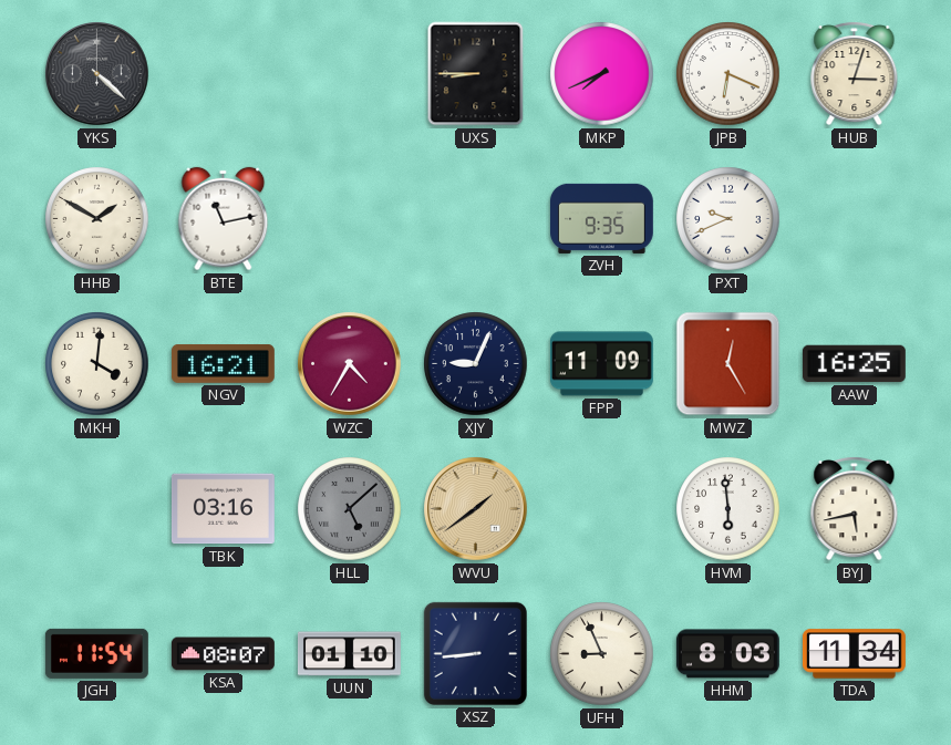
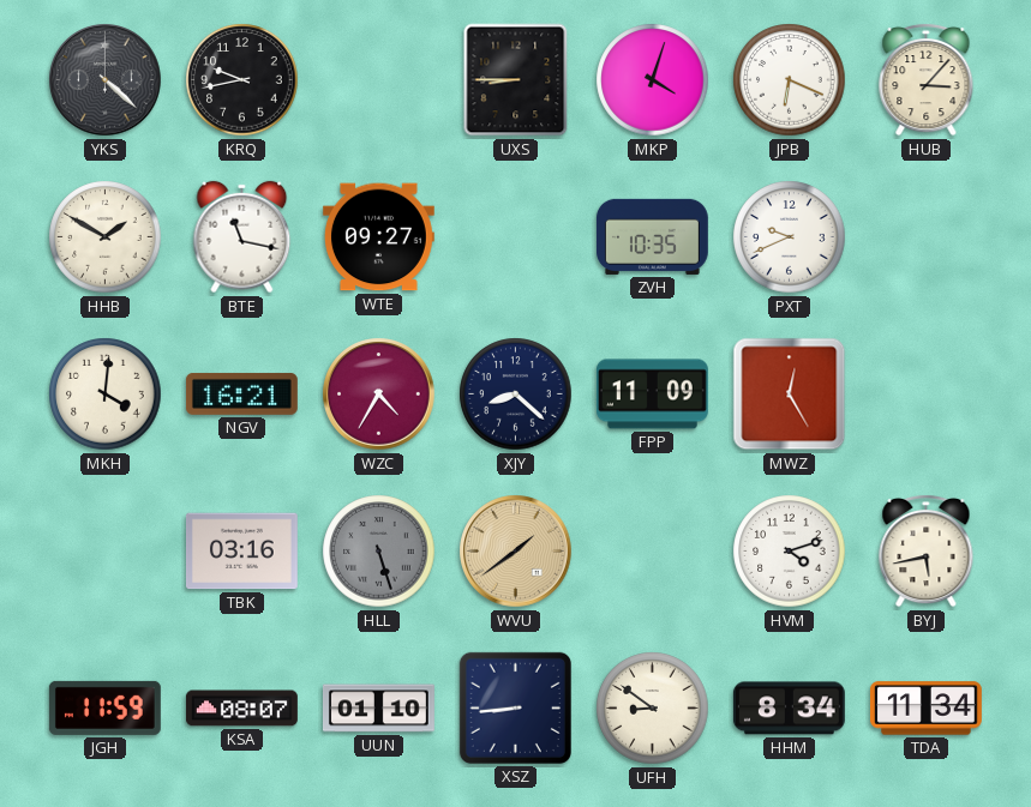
KRQ: none -> 9:43
MKP: 7:41 -> 4:03
HUB: 3:03 -> 3:07
BTE: 11:13 -> 11:17
WTE: none -> 09:27
ZVH: 9:35 -> 10:35
XJY: 9:04 -> 8:22
AAW: 16:25 -> none
HLL: 5:08 -> 5:27
HVM: 5:59 -> 4:12
JGH: 11:54 -> 11:59
UFH: 8:56 -> 8:51
HHM: 8:03 -> 8:34
